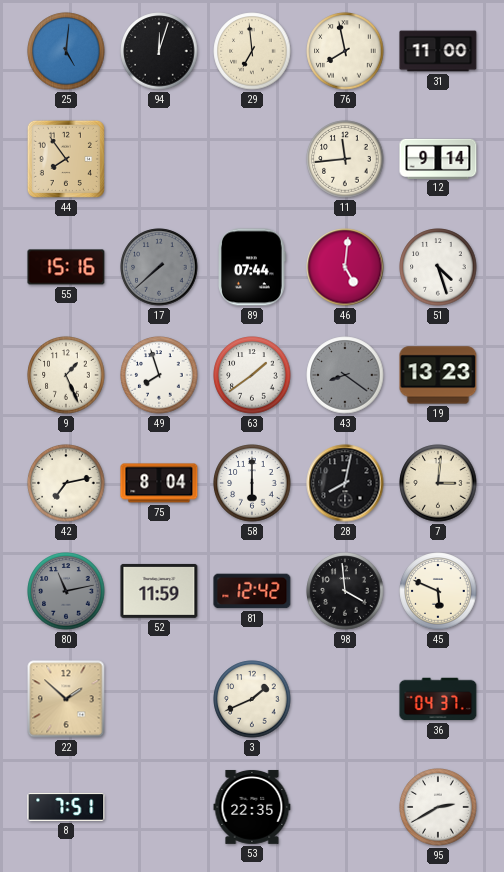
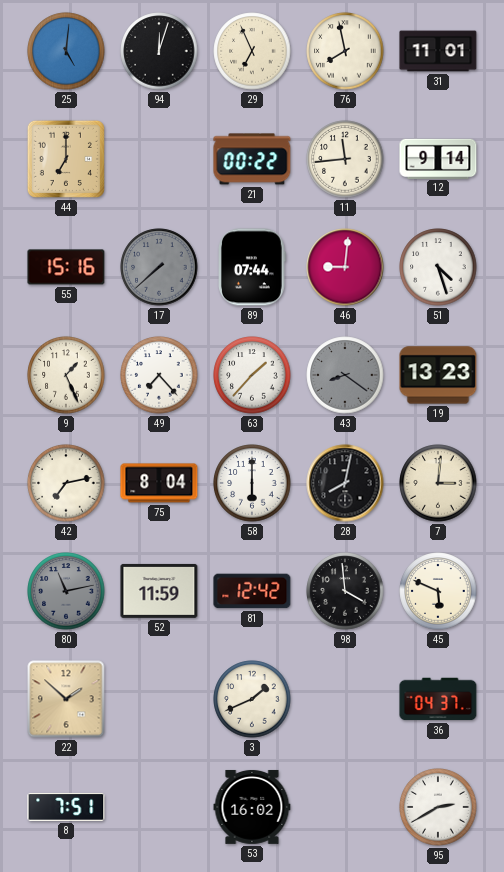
29: 6:59 -> 6:56
31: 11:00 -> 11:01
44: 7:54 -> 7:00
21: none -> 00:22
46: 5:01 -> 9:01
49: 7:57 -> 7:23
63: 1:39 -> 1:37
53: 22:35 -> 16:02
